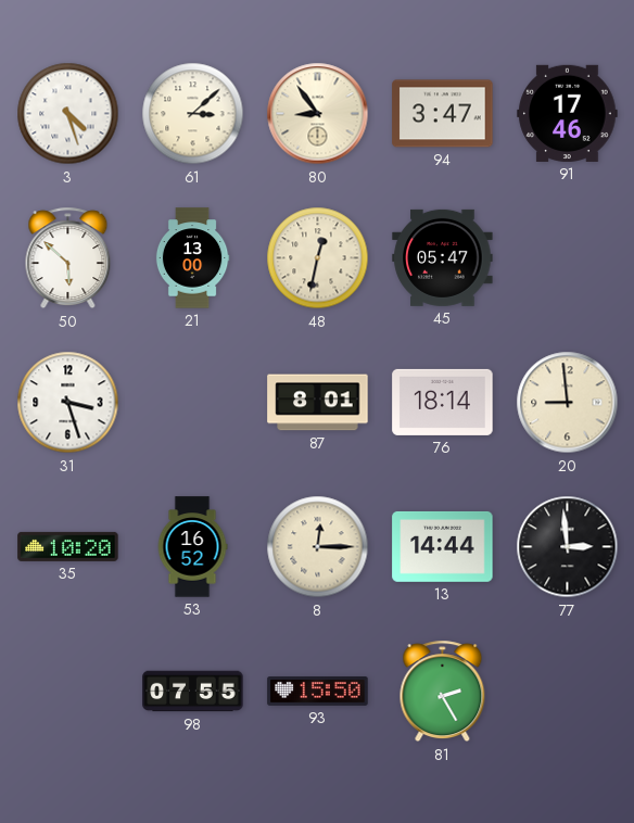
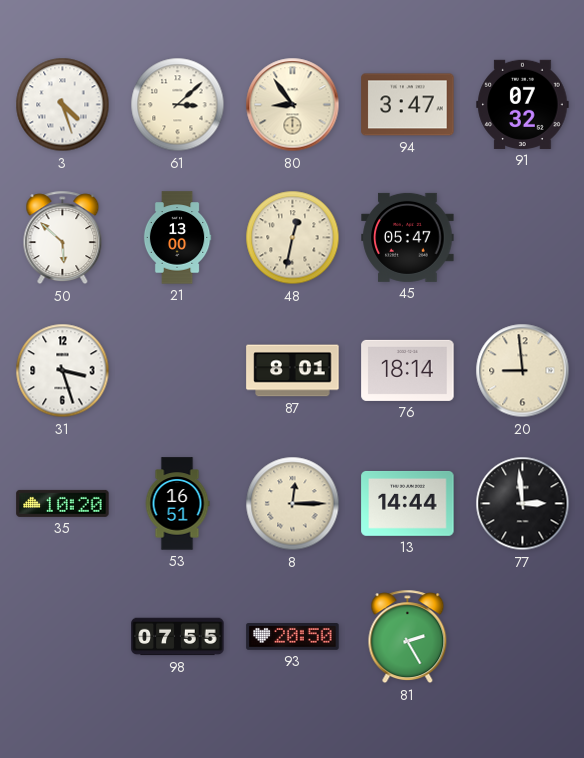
91: 17:46 -> 07:32
53: 16:52 -> 16:51
93: 15:50 -> 20:50
